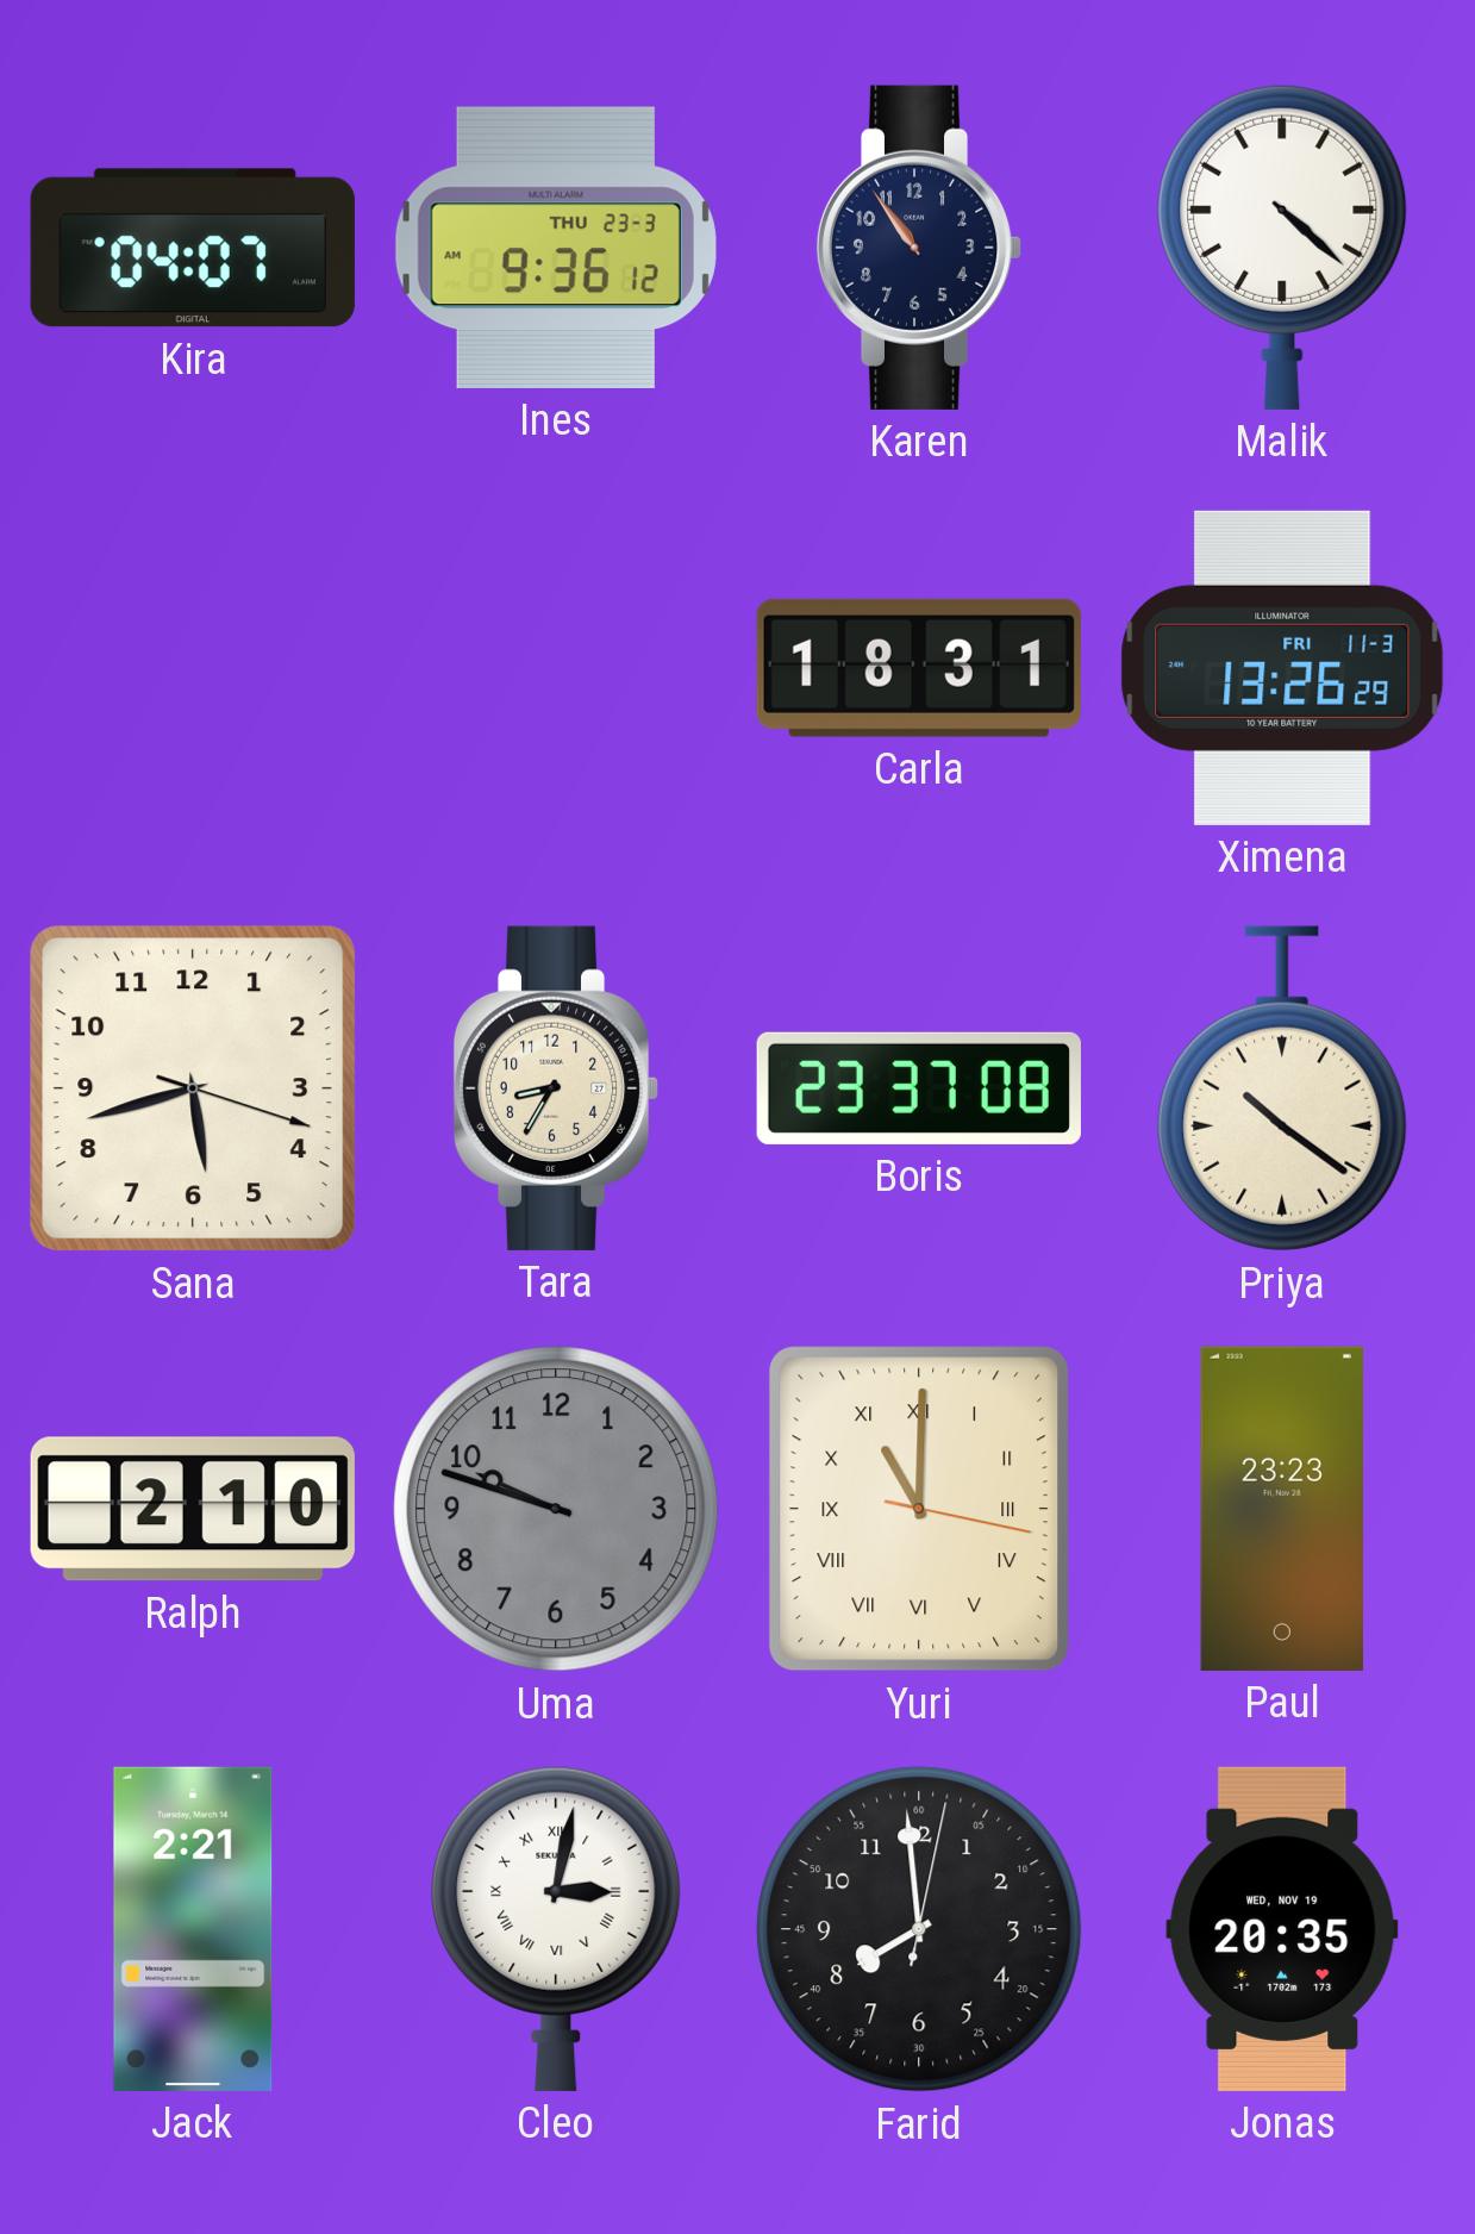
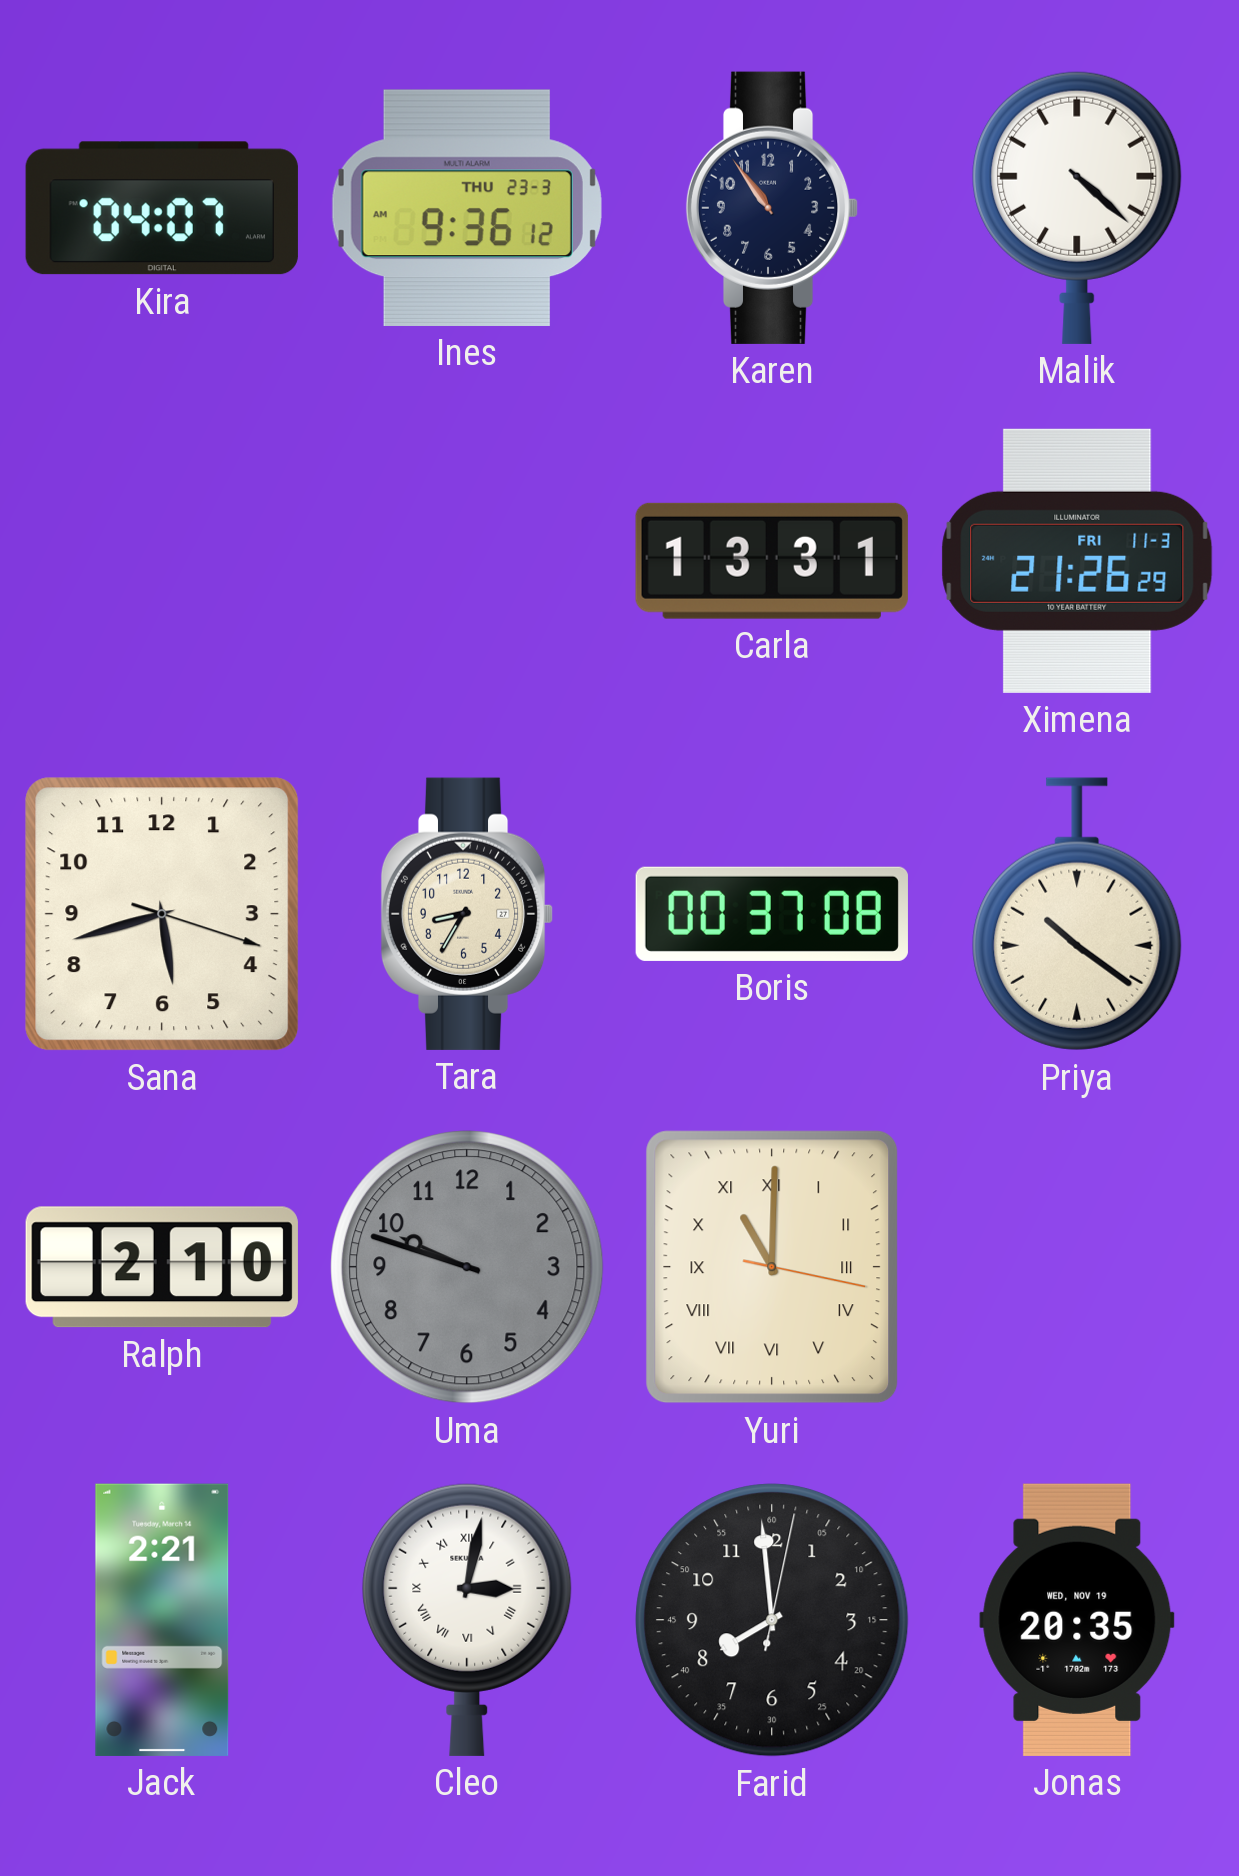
Carla: 18:31 -> 13:31
Ximena: 13:26 -> 21:26
Boris: 23:37 -> 00:37
Paul: 23:23 -> none
